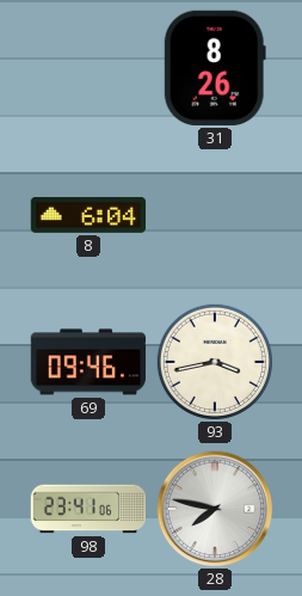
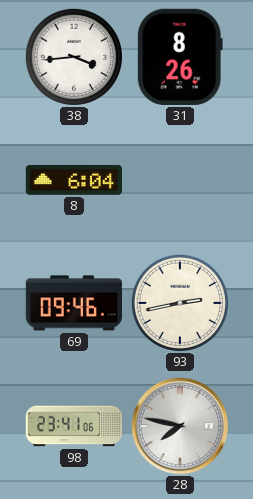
38: none -> 3:44
93: 3:43 -> 2:43
